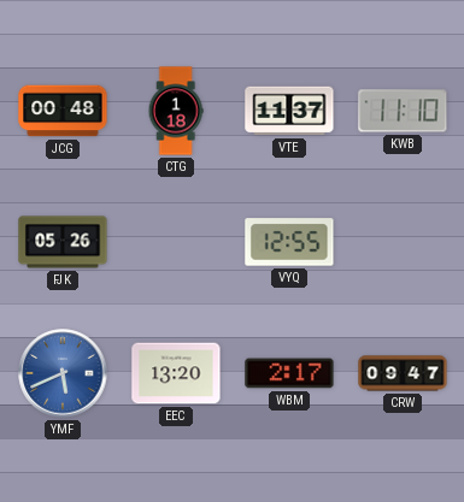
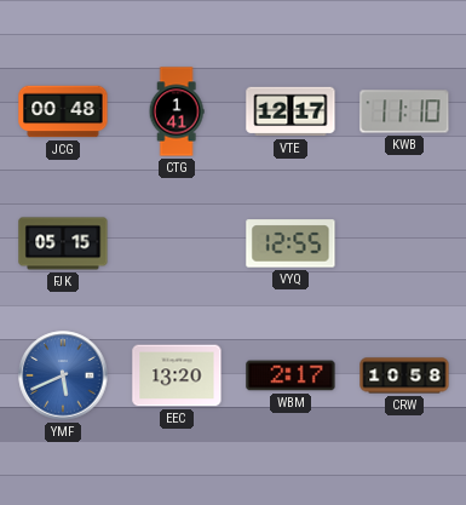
CTG: 1:18 -> 1:41
VTE: 11:37 -> 12:17
FJK: 05:26 -> 05:15
CRW: 09:47 -> 10:58
